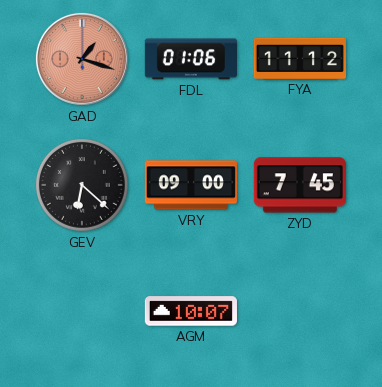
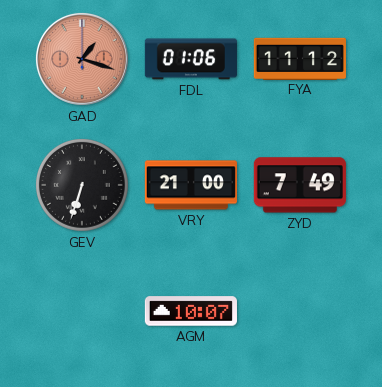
GEV: 6:22 -> 6:33
VRY: 09:00 -> 21:00
ZYD: 7:45 -> 7:49
